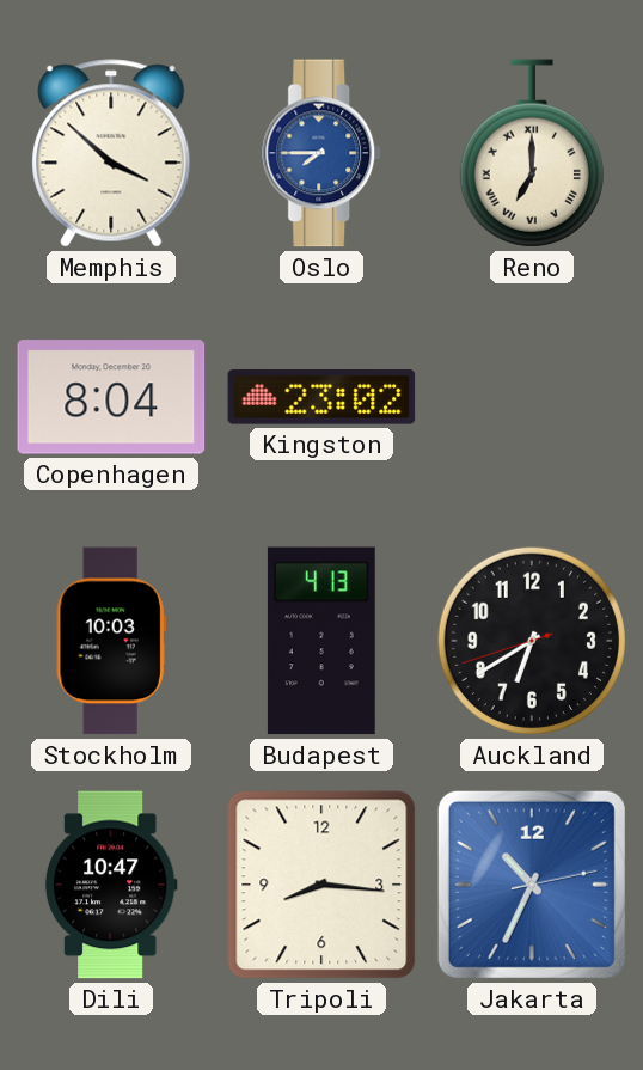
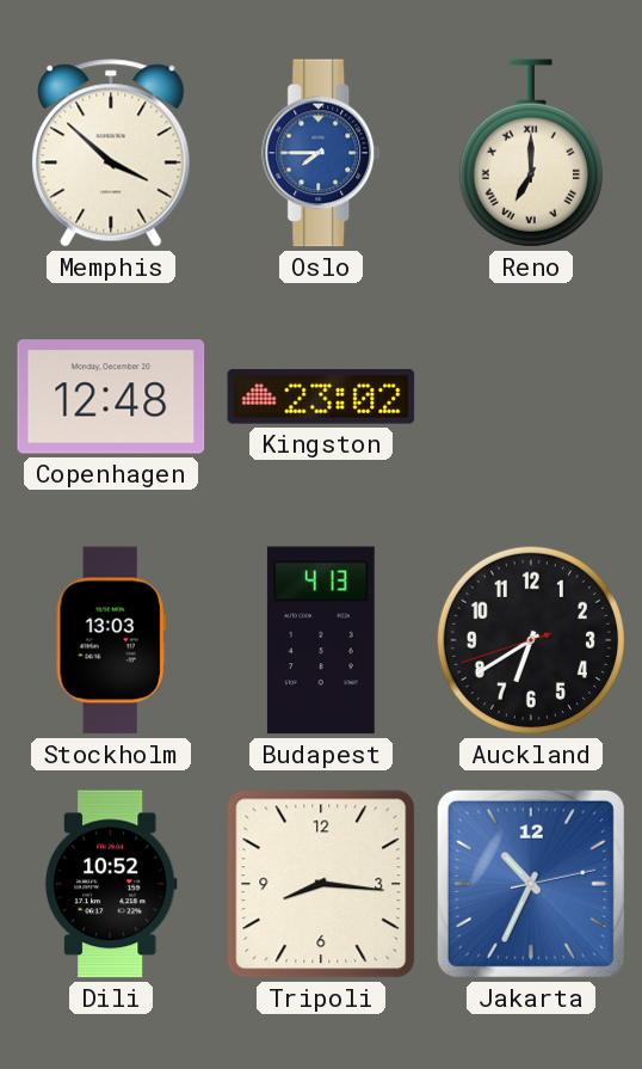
Copenhagen: 8:04 -> 12:48
Stockholm: 10:03 -> 13:03
Dili: 10:47 -> 10:52
